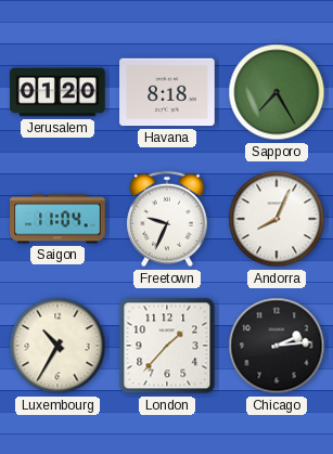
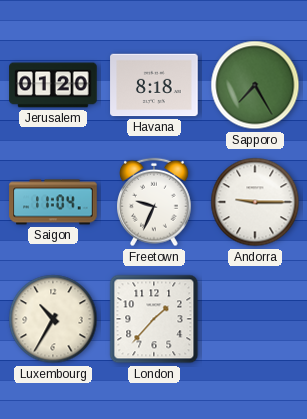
Andorra: 8:04 -> 9:15
Chicago: 2:14 -> none
